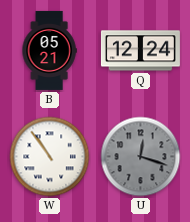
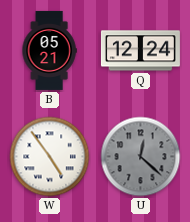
W: 10:54 -> 4:54
U: 12:18 -> 12:22
